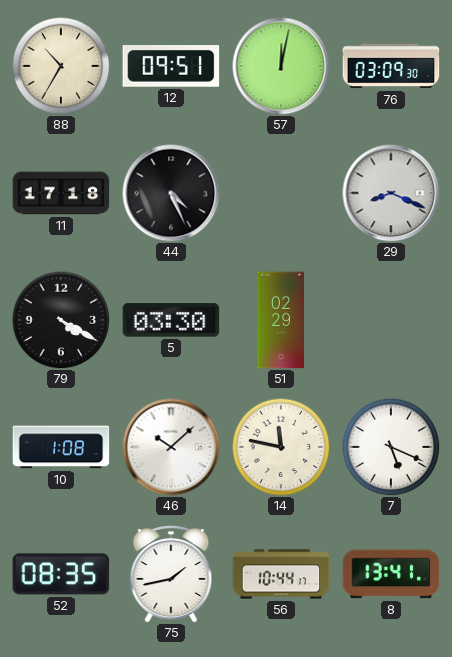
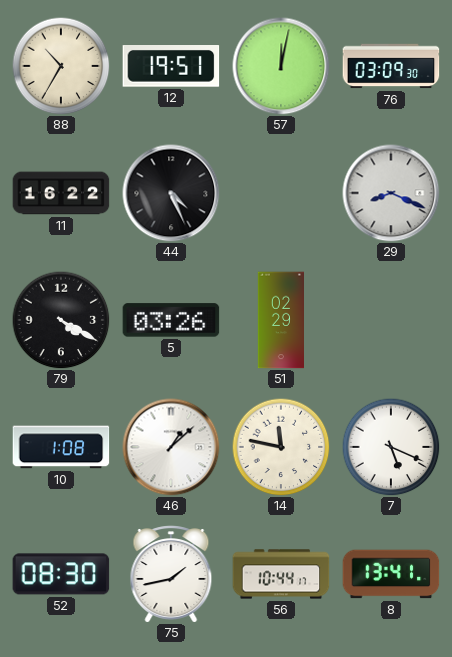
12: 09:51 -> 19:51
11: 17:18 -> 16:22
5: 03:30 -> 03:26
46: 10:08 -> 1:08
52: 08:35 -> 08:30
